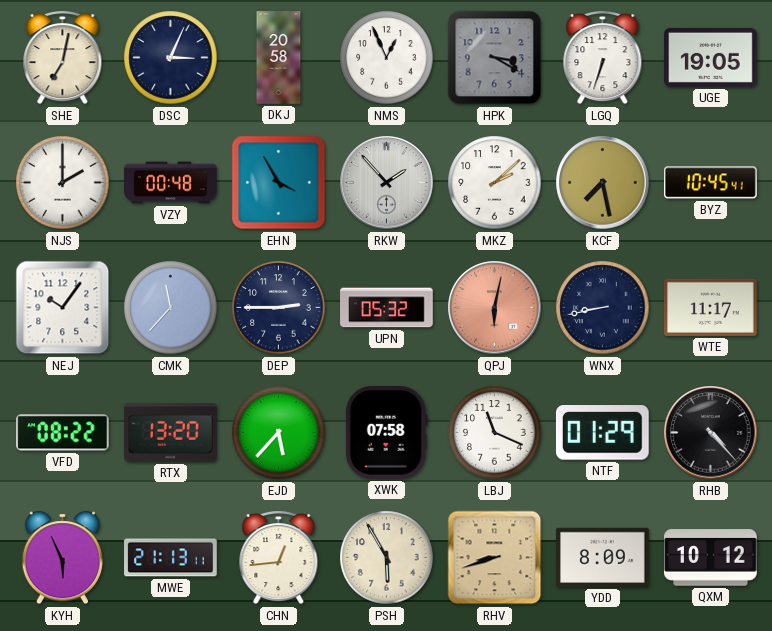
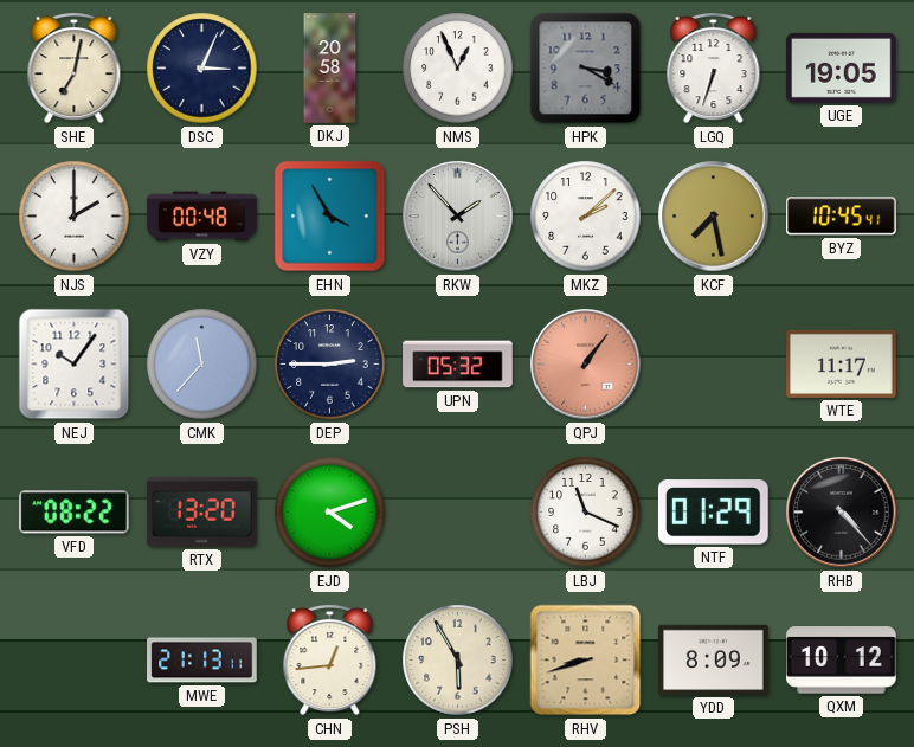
QPJ: 6:02 -> 1:06
WNX: 8:43 -> none
EJD: 5:37 -> 4:12
XWK: 07:58 -> none
KYH: 5:56 -> none
